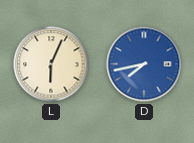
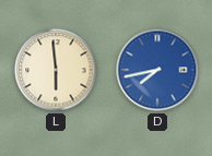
L: 6:04 -> 5:59
